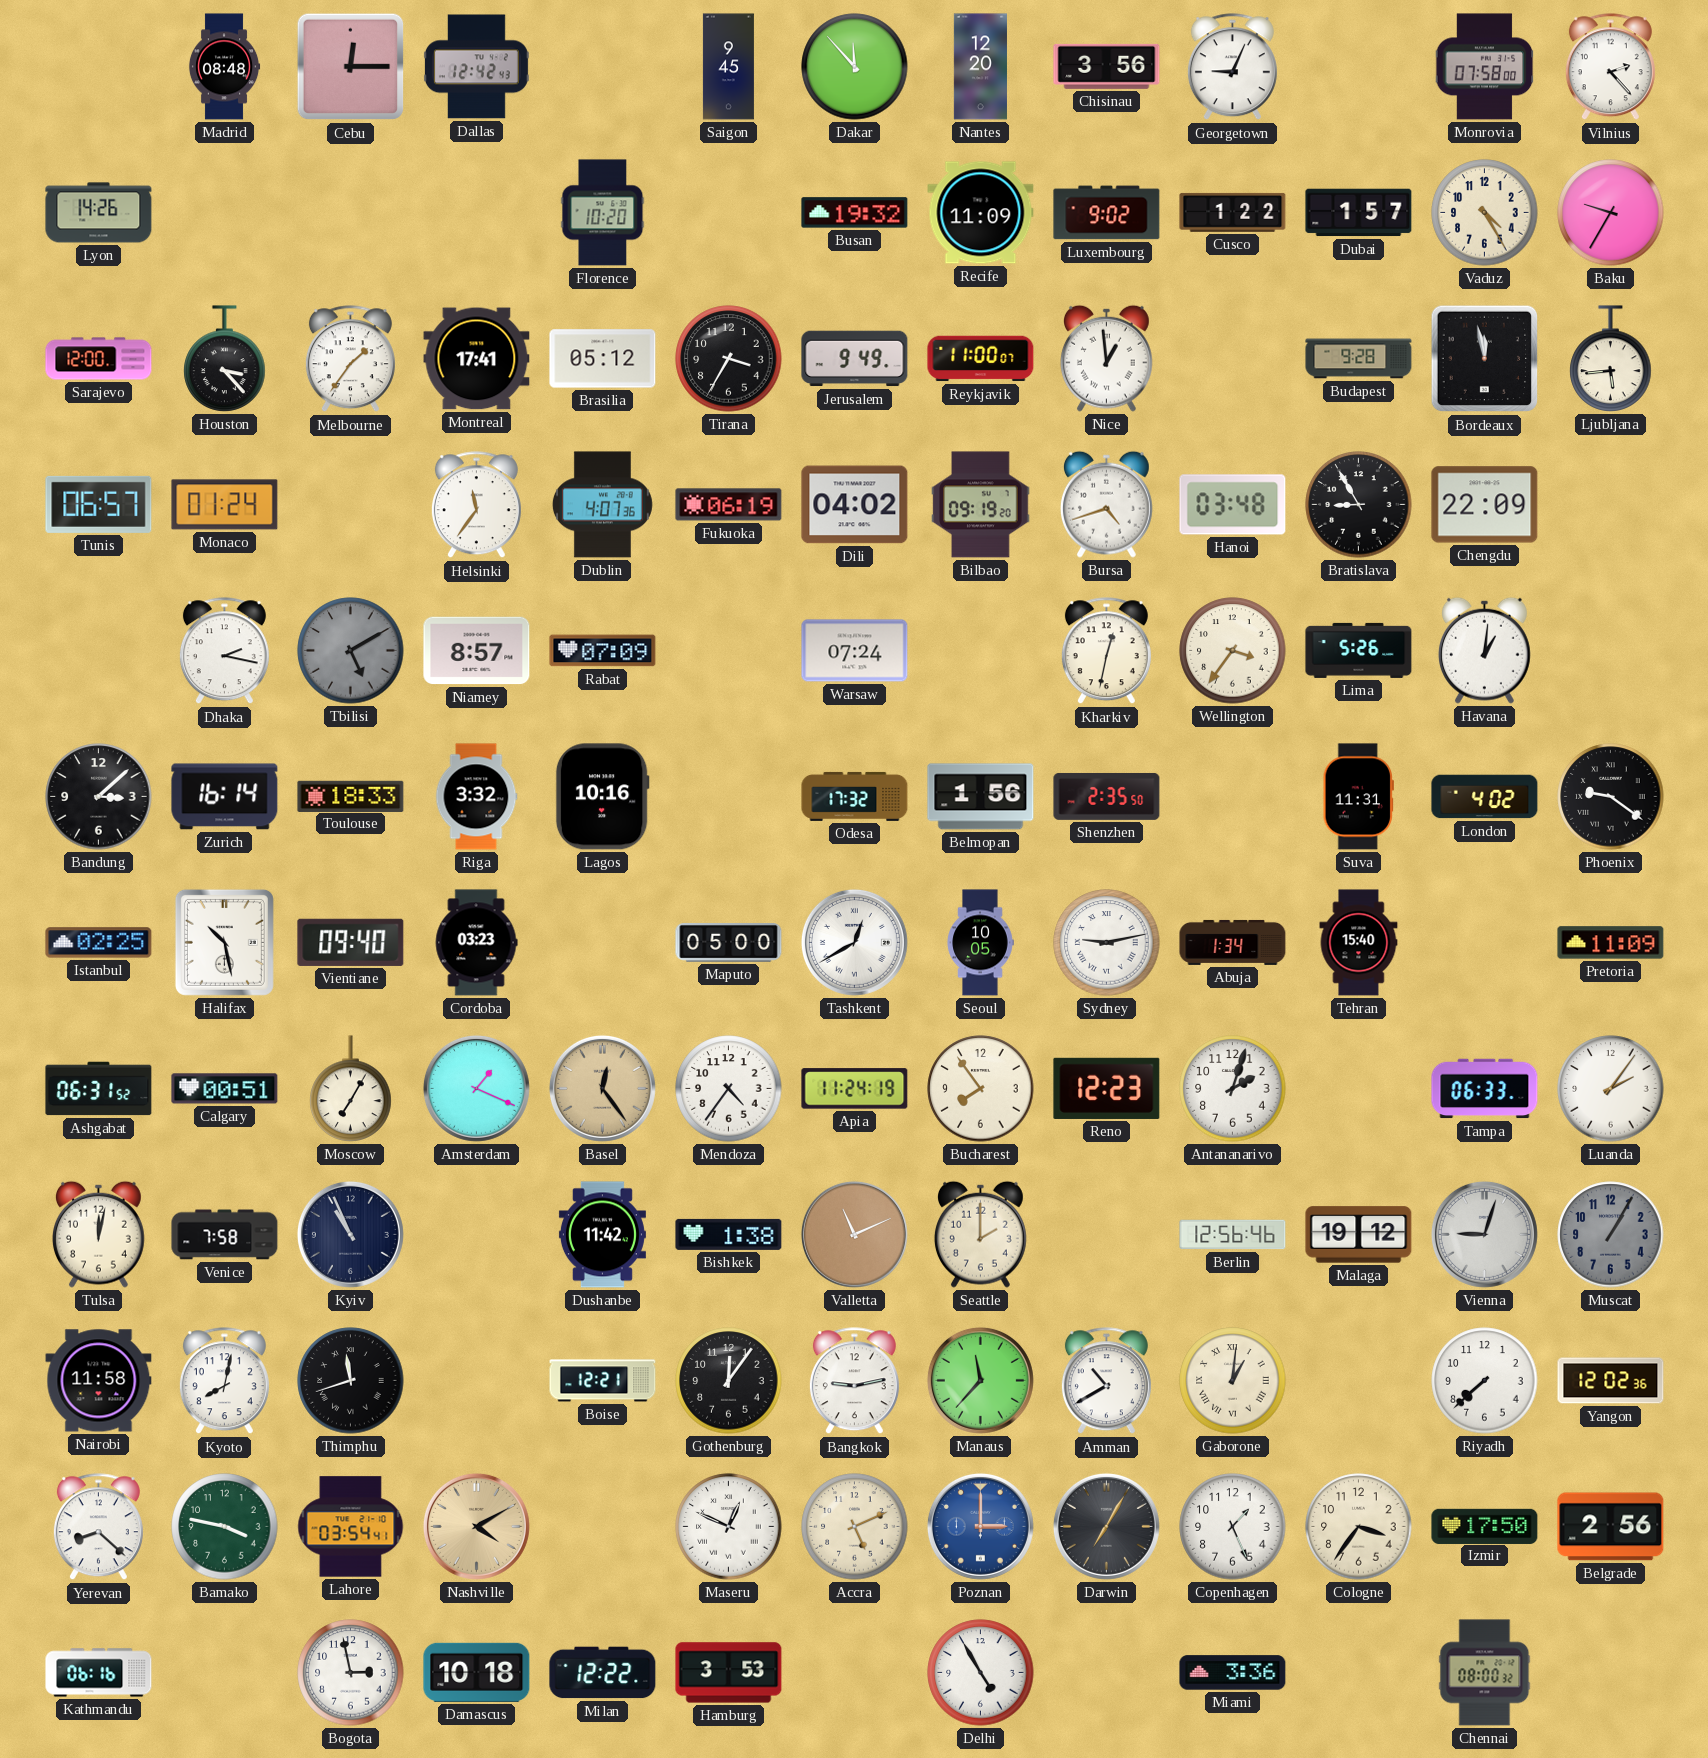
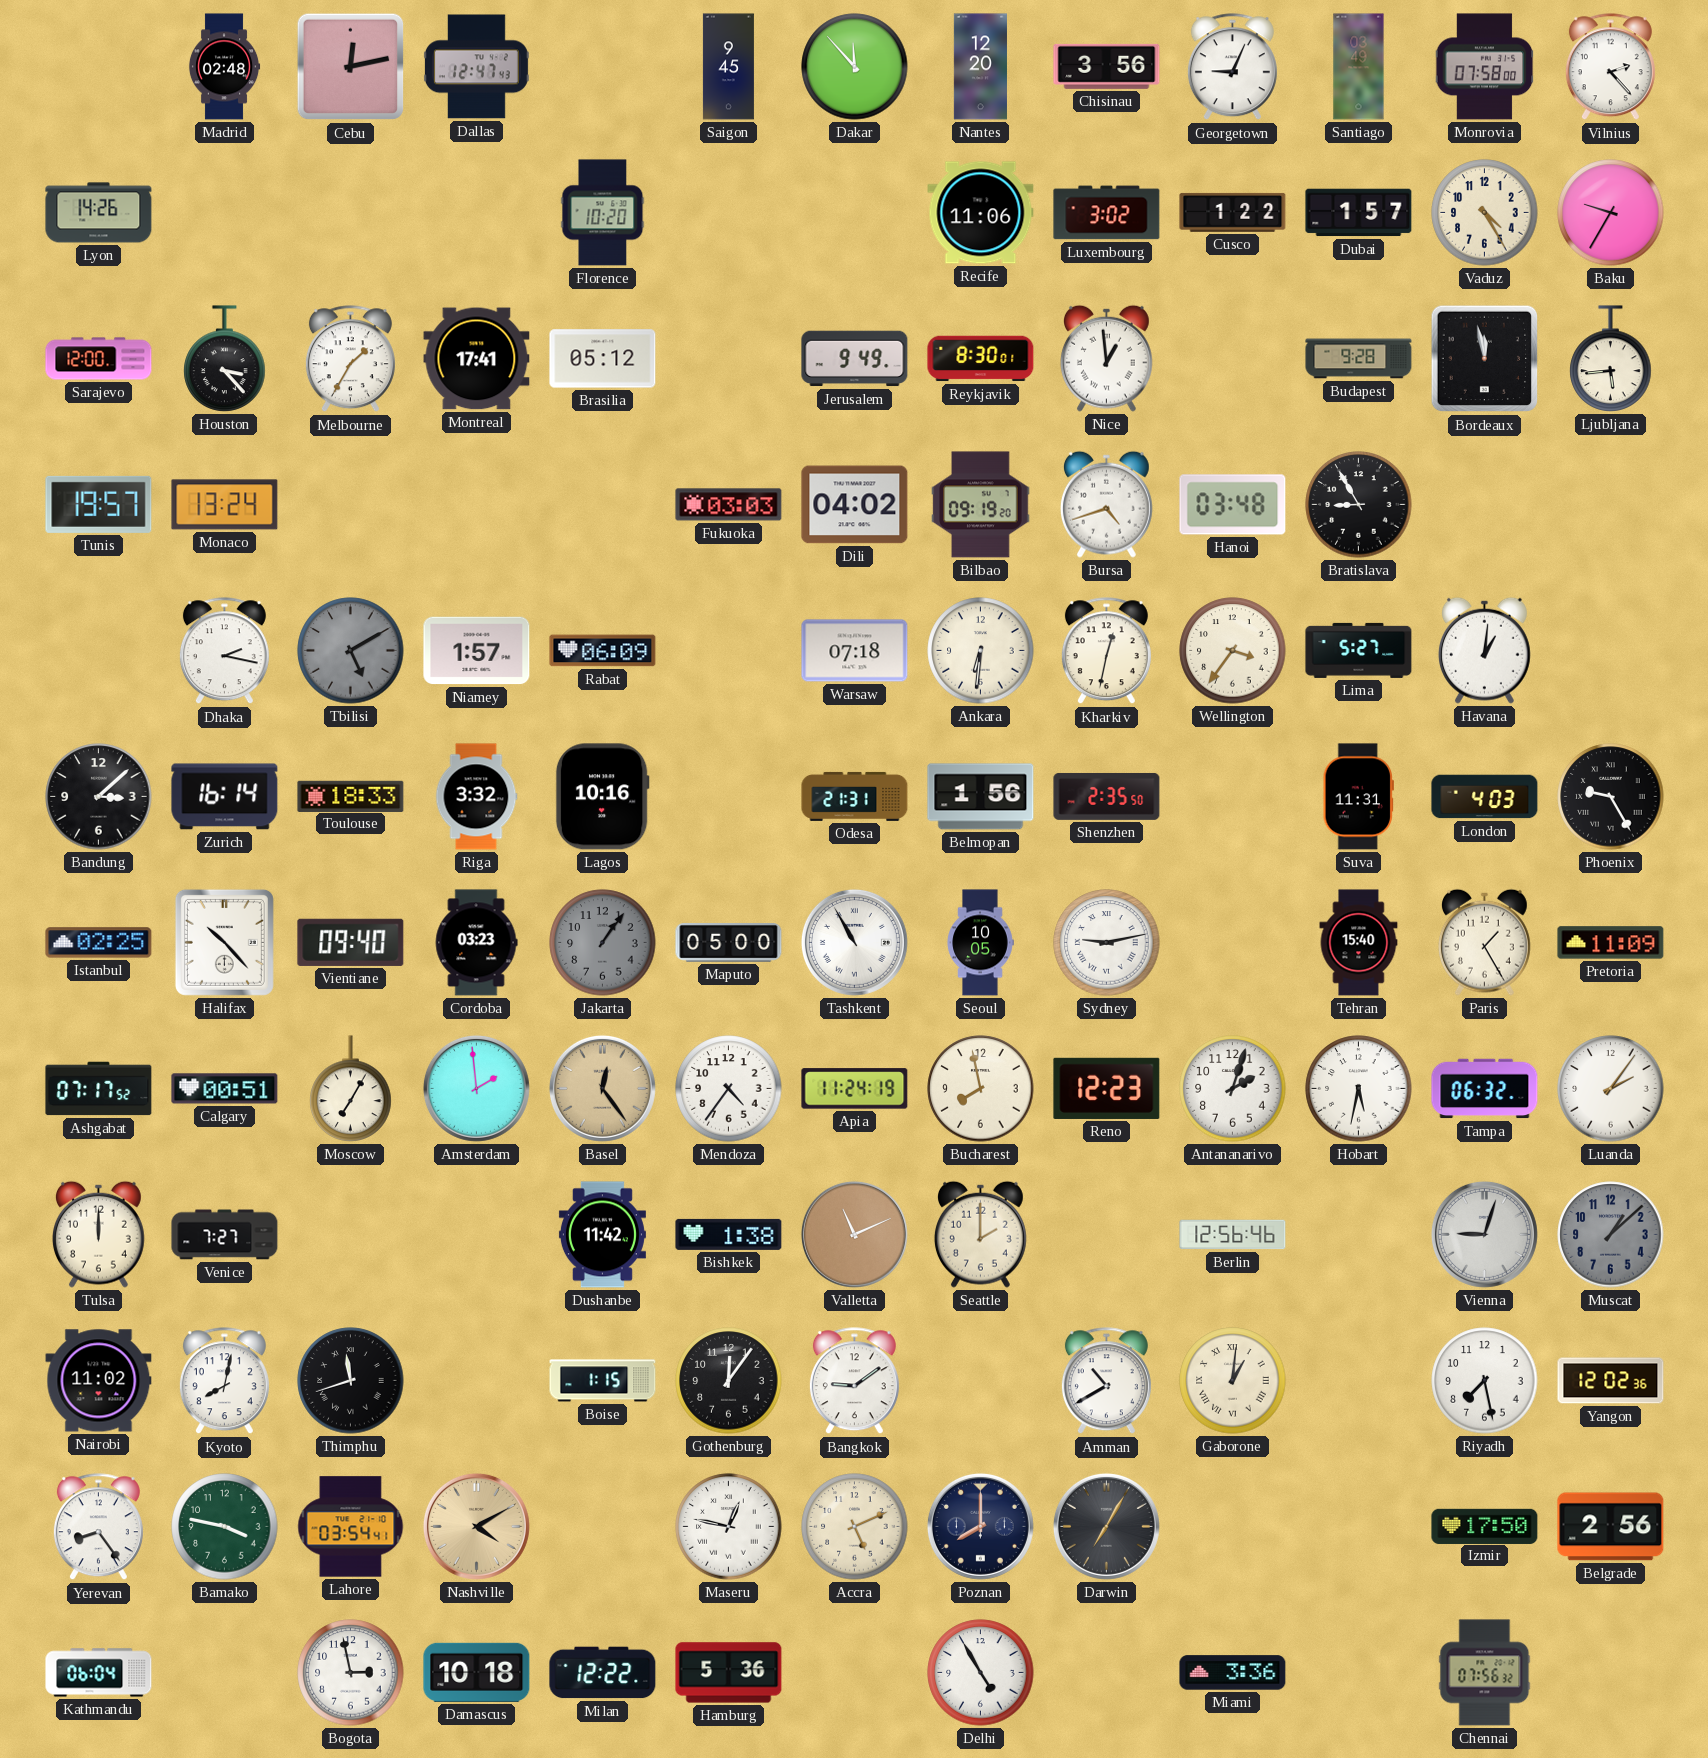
Madrid: 08:48 -> 02:48
Cebu: 12:15 -> 12:13
Dallas: 12:42 -> 12:47
Santiago: none -> 03:49
Busan: 19:32 -> none
Recife: 11:09 -> 11:06
Luxembourg: 9:02 -> 3:02
Melbourne: 1:36 -> 1:35
Tirana: 3:35 -> none
Reykjavik: 11:00 -> 8:30
Tunis: 06:57 -> 19:57
Monaco: 01:24 -> 13:24
Helsinki: 11:36 -> none
Dublin: 4:07 -> none
Fukuoka: 06:19 -> 03:03
Chengdu: 22:09 -> none
Niamey: 8:57 -> 1:57
Rabat: 07:09 -> 06:09
Warsaw: 07:24 -> 07:18
Ankara: none -> 6:31
Lima: 5:26 -> 5:27
Odesa: 17:32 -> 21:31
London: 4:02 -> 4:03
Phoenix: 9:21 -> 9:25
Halifax: 10:28 -> 10:23
Jakarta: none -> 1:06
Tashkent: 12:40 -> 10:55
Abuja: 1:34 -> none
Paris: none -> 1:25
Ashgabat: 06:31 -> 07:17
Amsterdam: 1:19 -> 1:59
Bucharest: 7:54 -> 7:58
Hobart: none -> 5:32
Tampa: 06:33 -> 06:32
Tulsa: 12:02 -> 12:00
Venice: 7:58 -> 7:27
Kyiv: 10:56 -> none
Malaga: 19:12 -> none
Muscat: 1:05 -> 1:08
Nairobi: 11:58 -> 11:02
Boise: 12:21 -> 1:15
Bangkok: 9:13 -> 9:09
Manaus: 11:37 -> none
Riyadh: 7:38 -> 7:28
Yerevan: 8:22 -> 8:24
Maseru: 12:49 -> 12:47
Poznan: 3:00 -> 8:00
Poznan dial: blue -> navy
Copenhagen: 1:26 -> none
Cologne: 3:36 -> none
Kathmandu: 06:16 -> 06:04
Hamburg: 3:53 -> 5:36
Chennai: 08:00 -> 07:56
